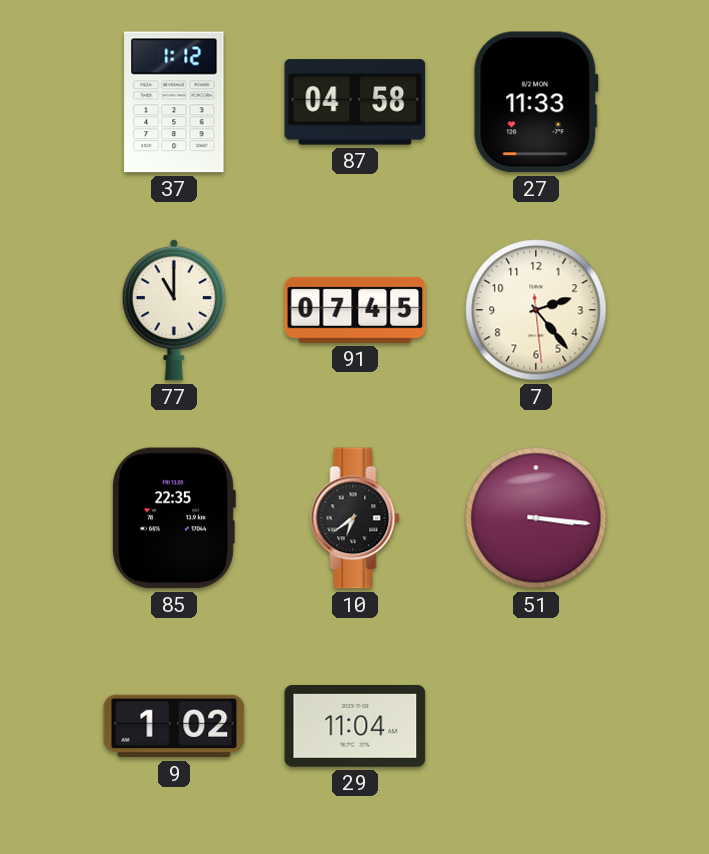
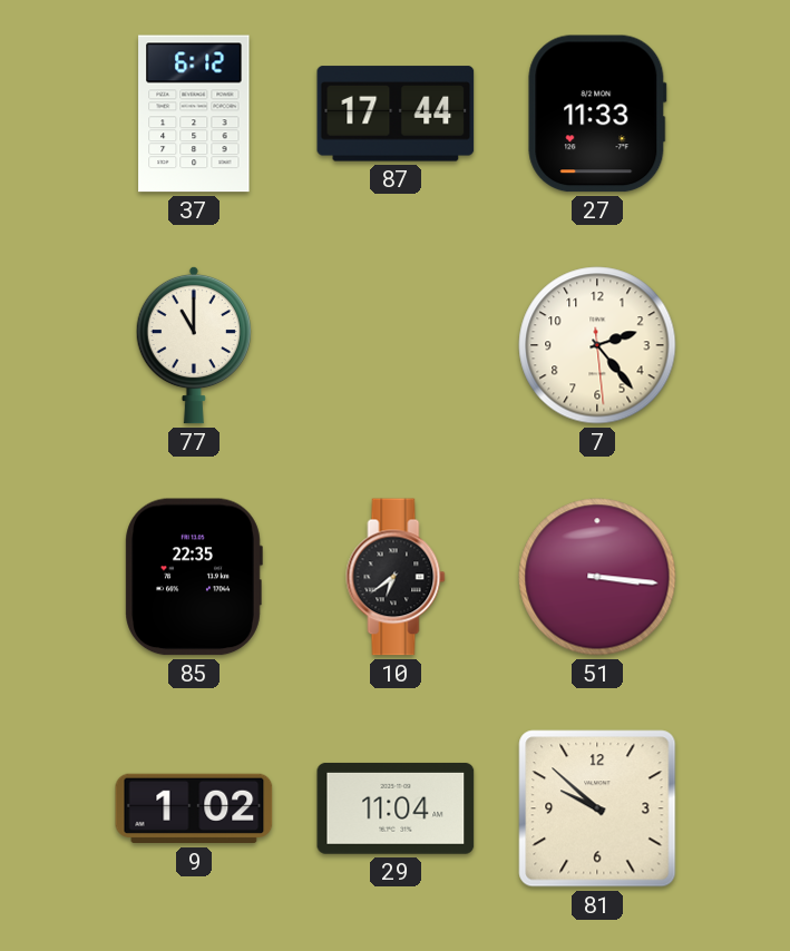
37: 1:12 -> 6:12
87: 04:58 -> 17:44
91: 07:45 -> none
81: none -> 9:52
